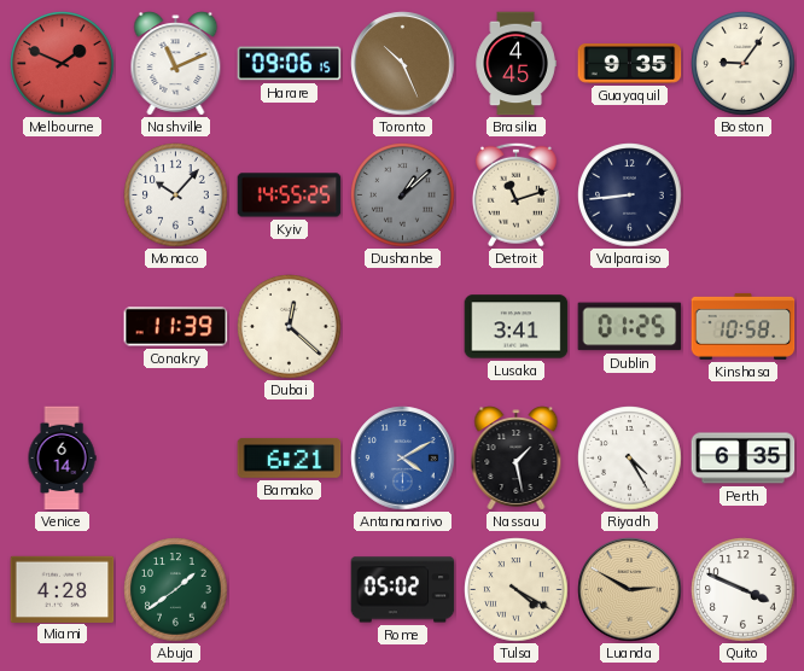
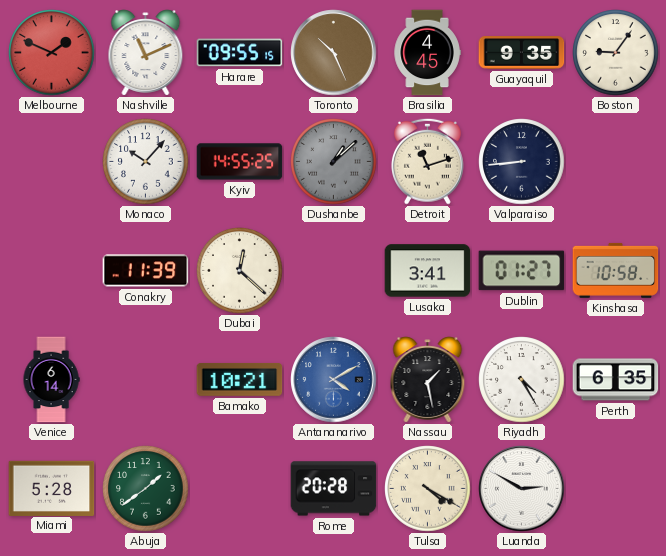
Harare: 09:06 -> 09:55
Dublin: 01:25 -> 01:27
Bamako: 6:21 -> 10:21
Miami: 4:28 -> 5:28
Rome: 05:02 -> 20:28
Luanda dial: champagne -> white
Quito: 3:49 -> none
